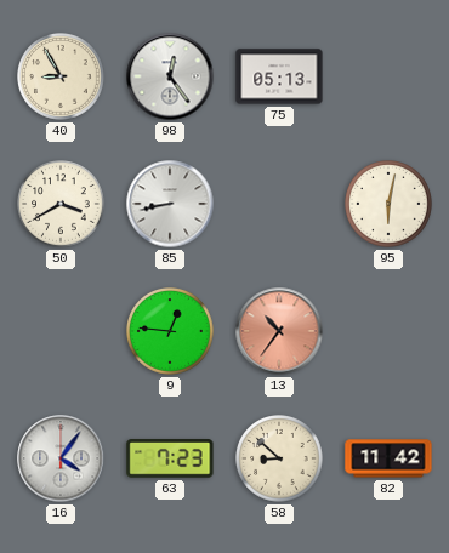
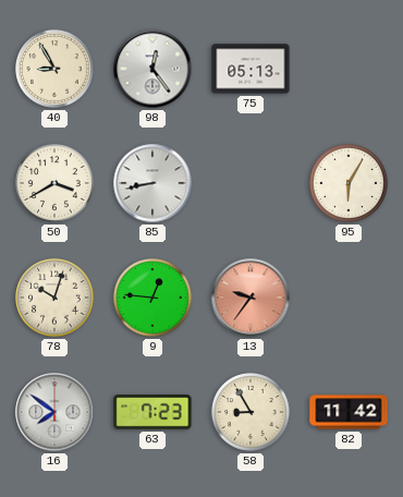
95: 6:02 -> 6:05
78: none -> 10:03
13: 10:36 -> 9:36
16: 4:06 -> 7:51
58: 8:52 -> 8:55
